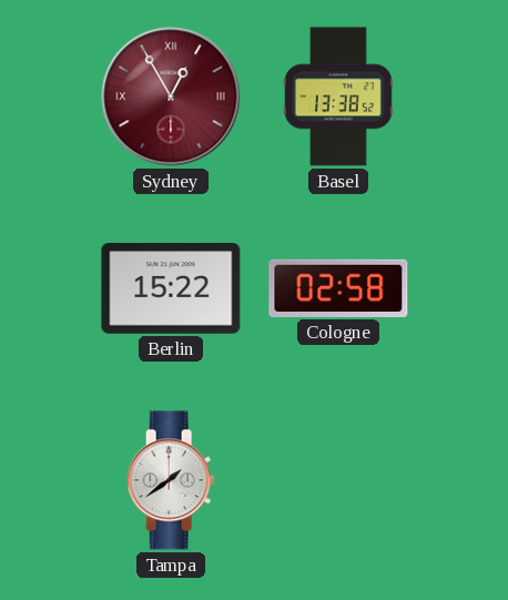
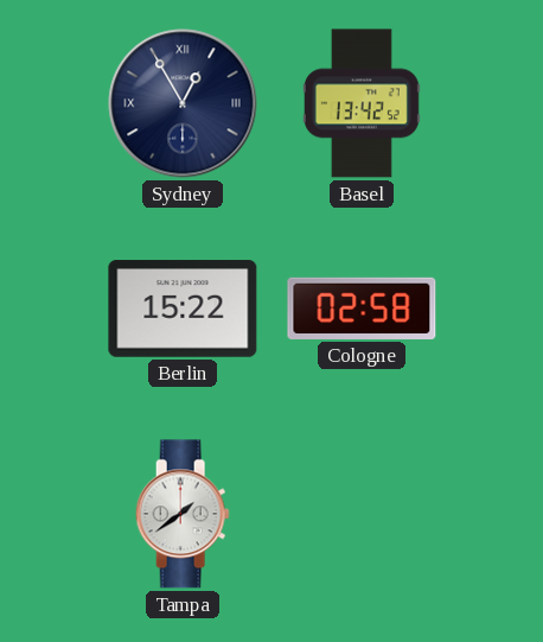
Sydney dial: burgundy -> navy
Basel: 13:38 -> 13:42
